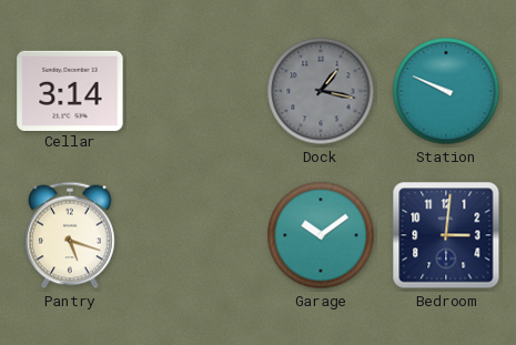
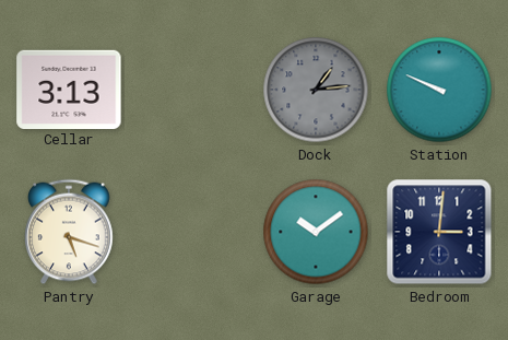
Cellar: 3:14 -> 3:13
Dock: 1:17 -> 1:14
